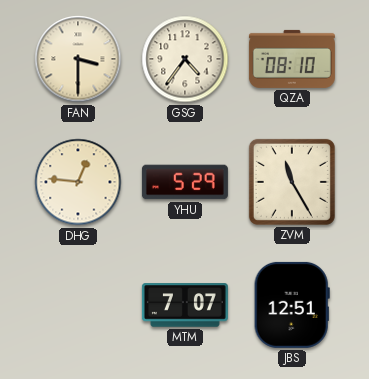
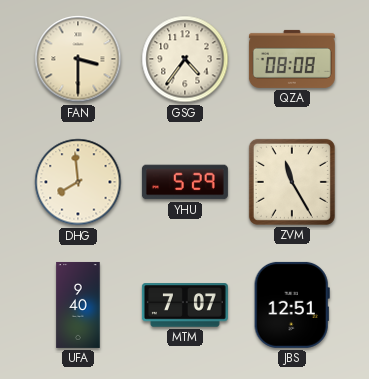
QZA: 08:10 -> 08:08
DHG: 12:46 -> 7:59
UFA: none -> 9:40
